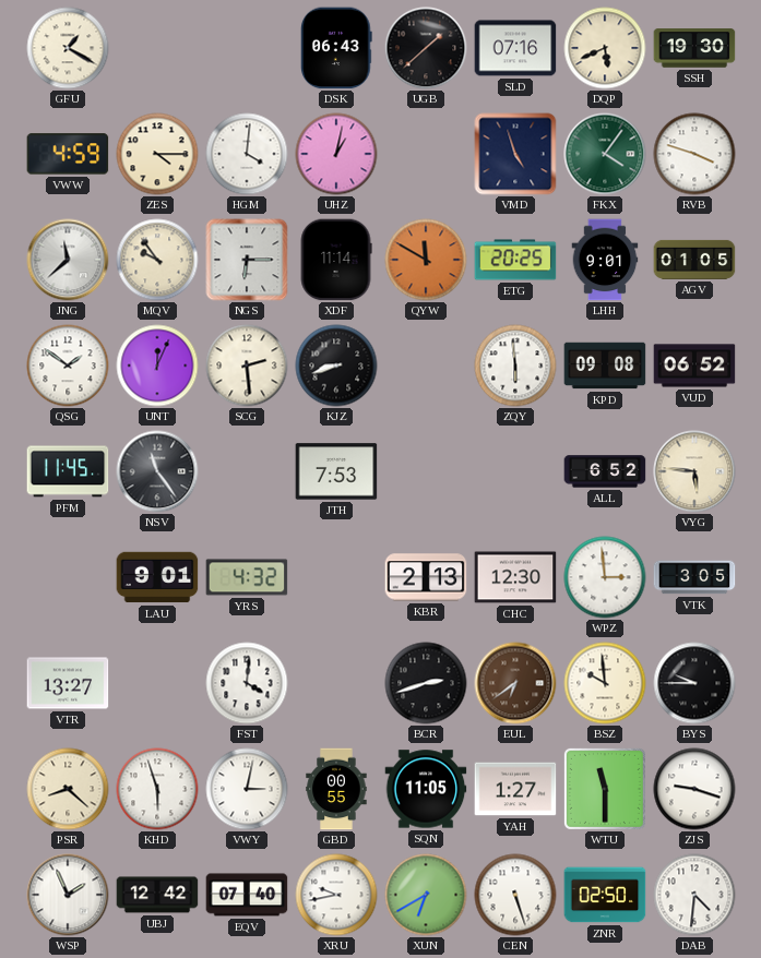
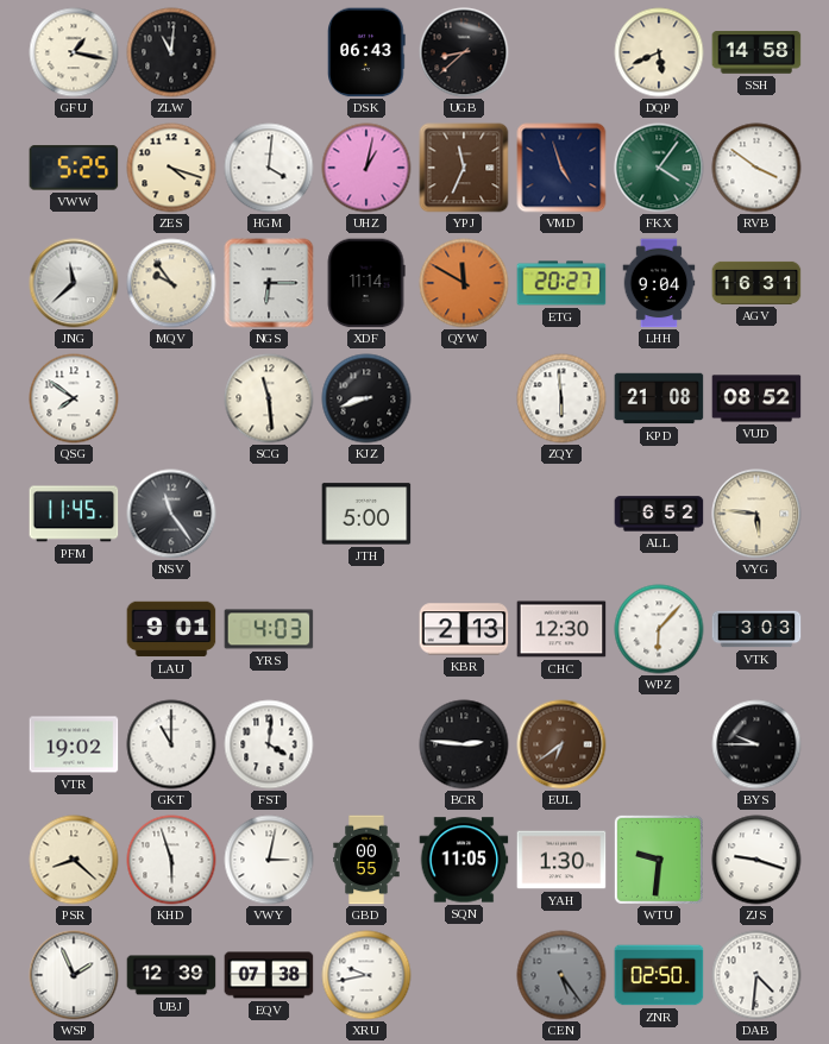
GFU: 1:20 -> 1:17
ZLW: none -> 11:01
UGB: 1:38 -> 8:38
SLD: 07:16 -> none
SSH: 19:30 -> 14:58
VWW: 4:59 -> 5:25
ZES: 4:15 -> 4:18
YPJ: none -> 11:34
RVB: 3:48 -> 3:51
ETG: 20:25 -> 20:27
LHH: 9:01 -> 9:04
AGV: 01:05 -> 16:31
QSG: 1:51 -> 7:51
UNT: 12:04 -> none
SCG: 2:29 -> 11:29
KPD: 09:08 -> 21:08
VUD: 06:52 -> 08:52
JTH: 7:53 -> 5:00
YRS: 4:32 -> 4:03
WPZ: 2:59 -> 6:07
VTK: 3:05 -> 3:03
VTR: 13:27 -> 19:02
GKT: none -> 11:00
BCR: 2:42 -> 2:46
BSZ: 9:59 -> none
YAH: 1:27 -> 1:30
WTU: 11:30 -> 9:31
UBJ: 12:42 -> 12:39
EQV: 07:40 -> 07:38
XUN: 6:40 -> none
CEN: 5:27 -> 5:24
CEN dial: white -> grey
